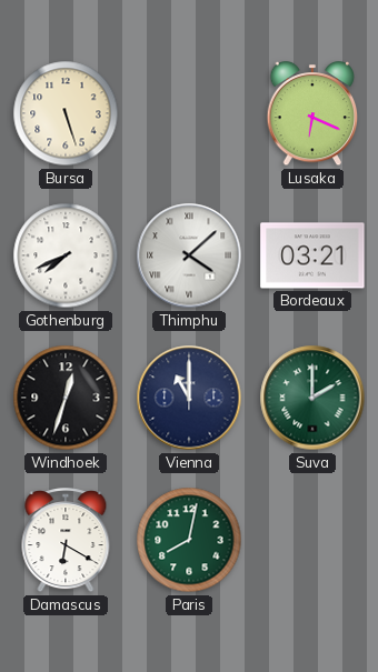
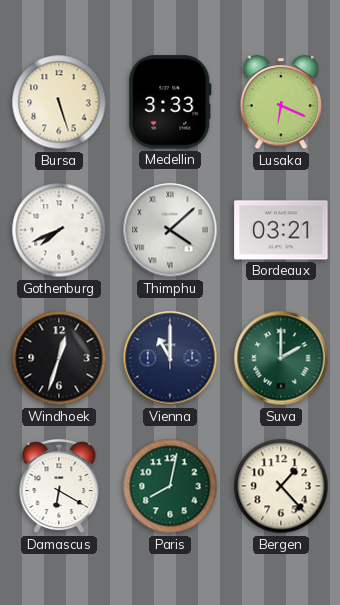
Medellin: none -> 3:33
Bergen: none -> 1:23
